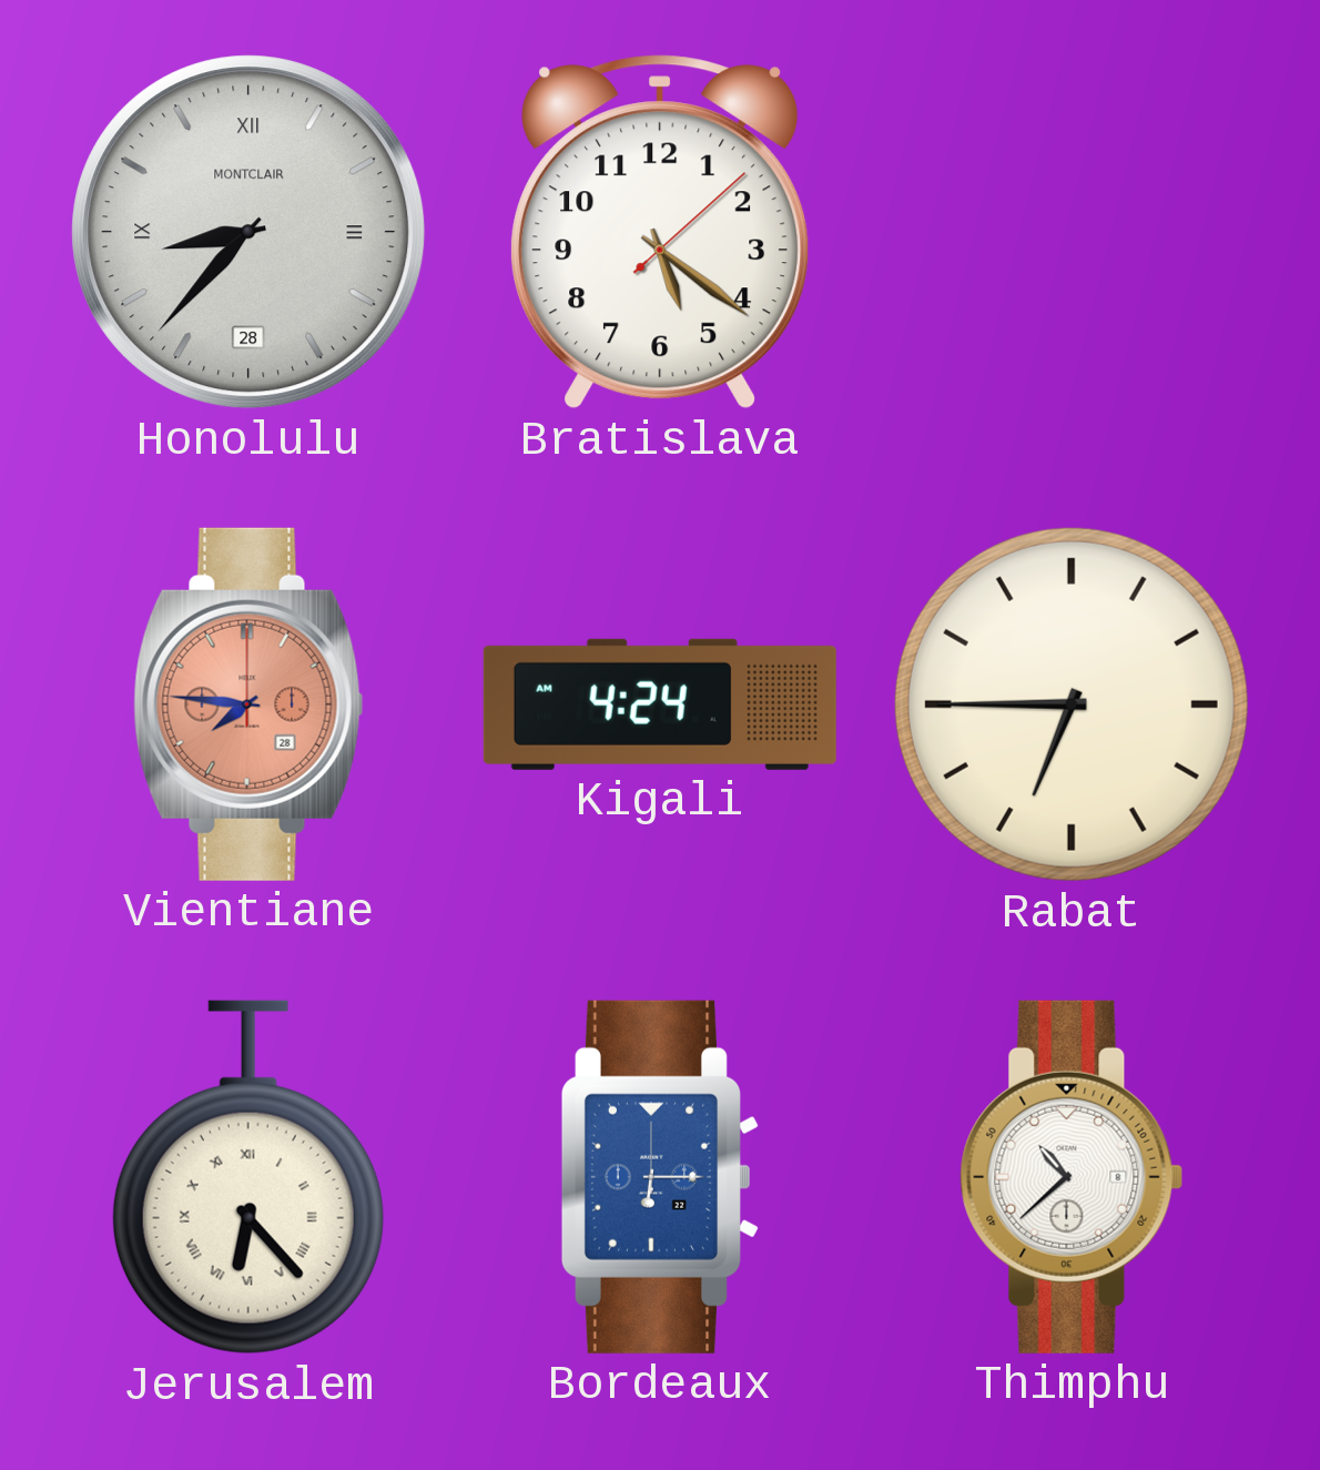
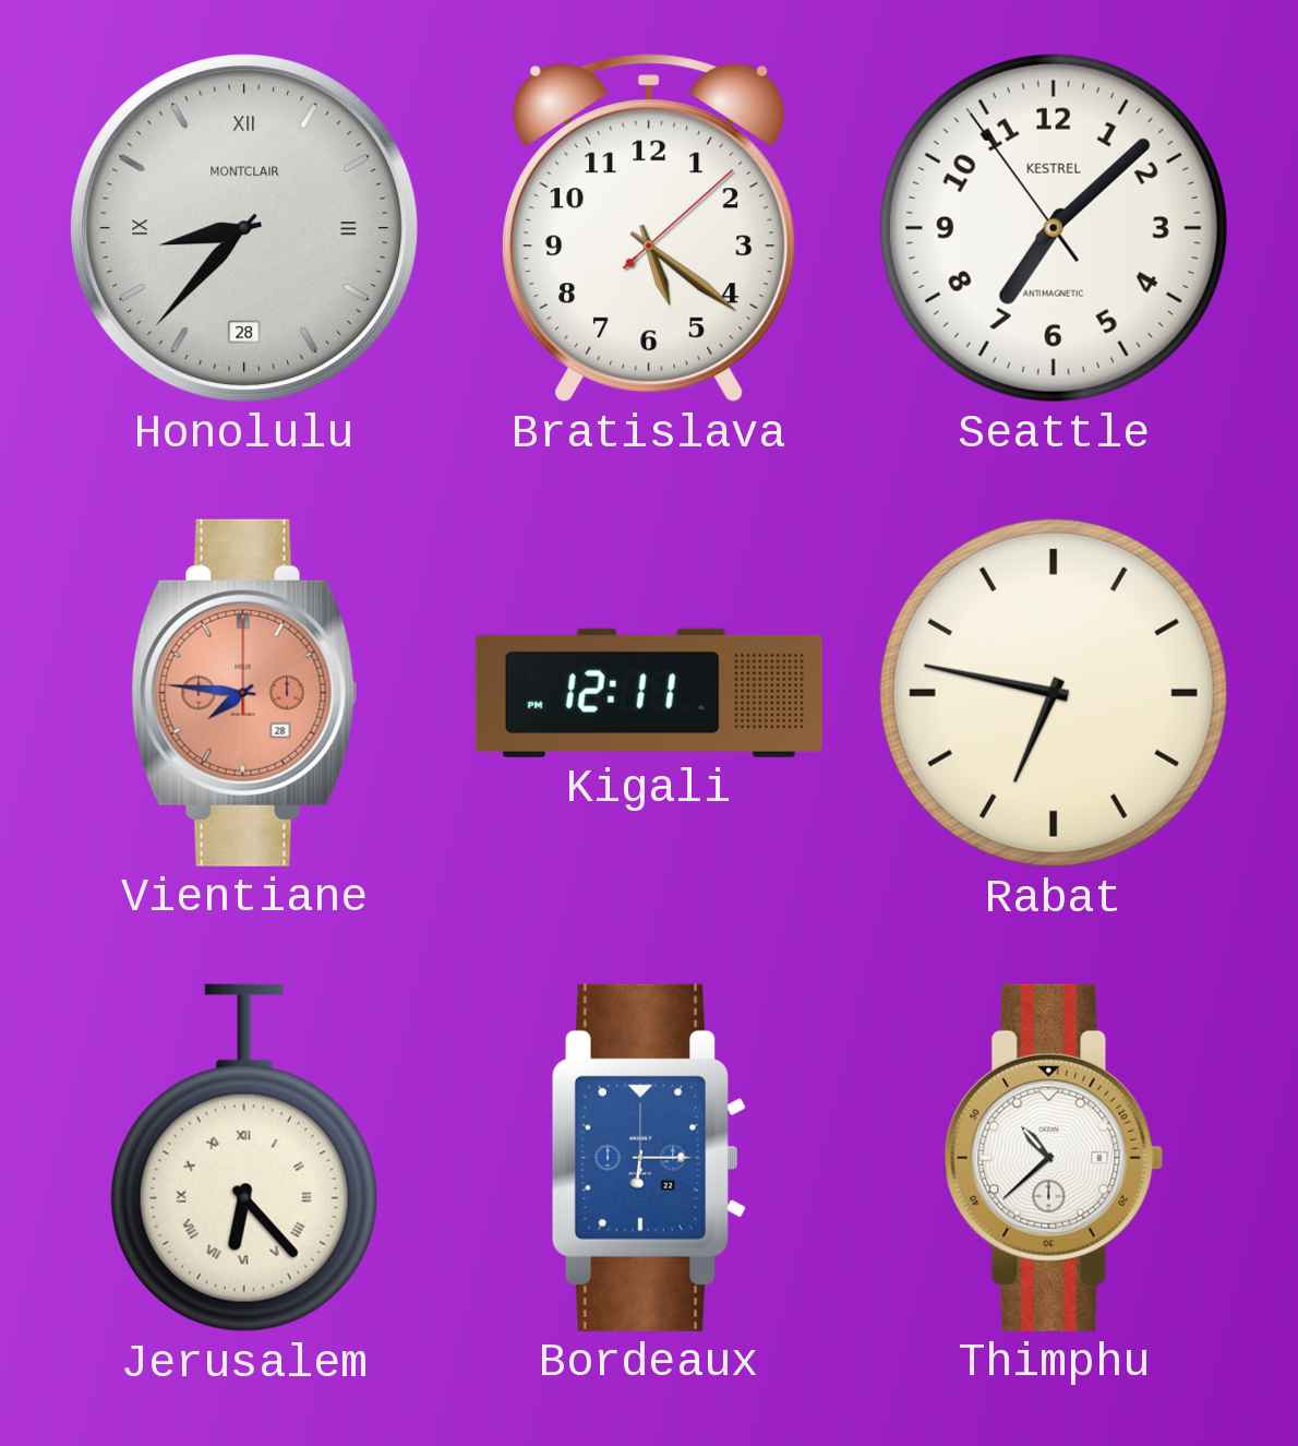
Seattle: none -> 7:07
Kigali: 4:24 -> 12:11
Rabat: 6:45 -> 6:47
